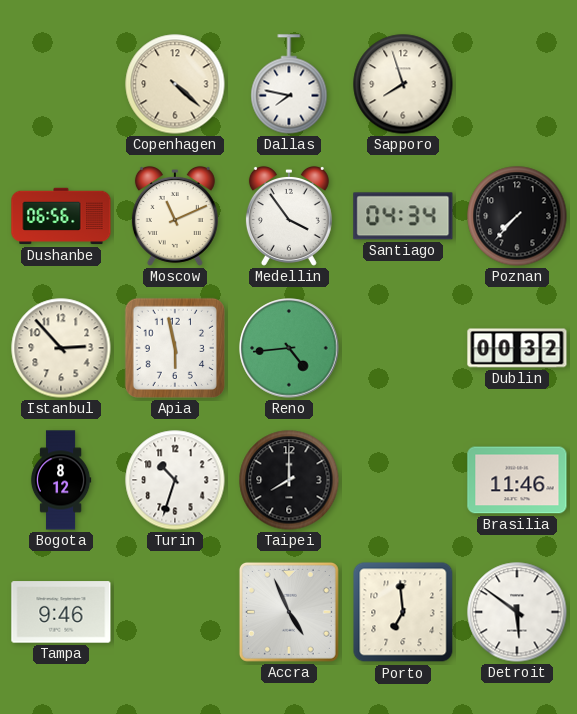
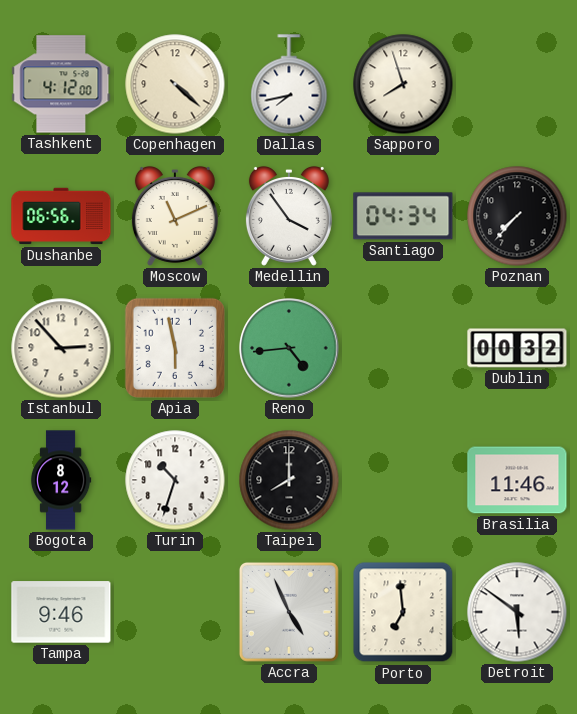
Tashkent: none -> 4:12
Dallas: 7:47 -> 7:43
